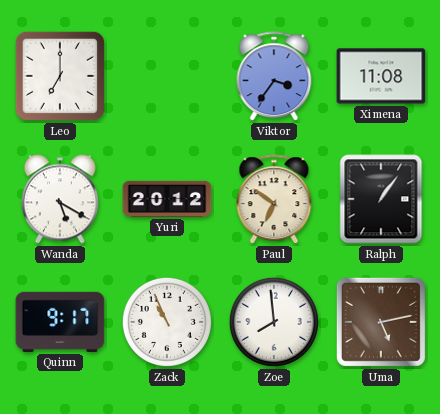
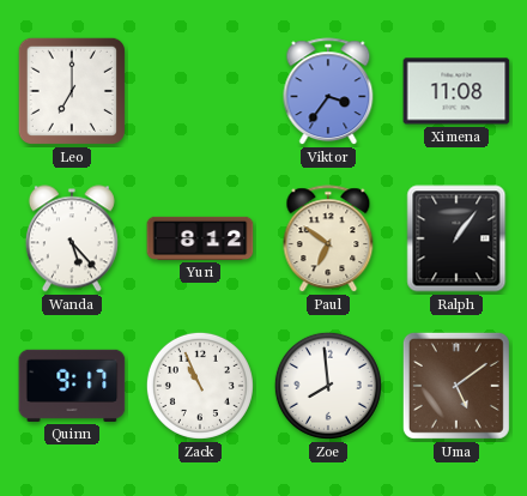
Wanda: 5:20 -> 5:23
Yuri: 20:12 -> 8:12
Uma: 5:13 -> 5:09
